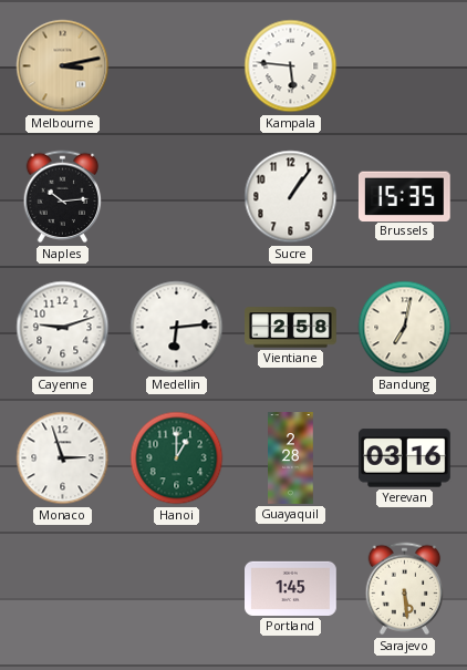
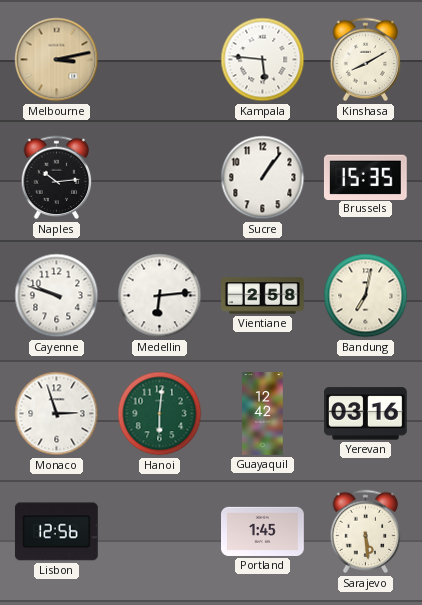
Kinshasa: none -> 8:10
Cayenne: 9:12 -> 9:48
Hanoi: 1:00 -> 6:01
Guayaquil: 2:28 -> 12:42
Lisbon: none -> 12:56
